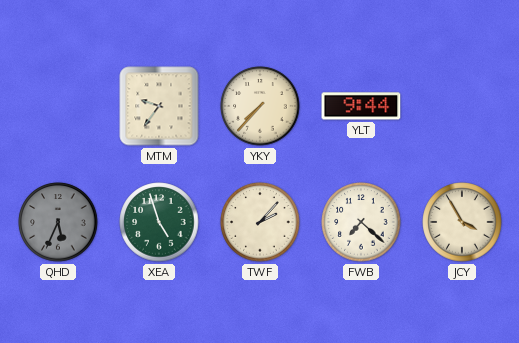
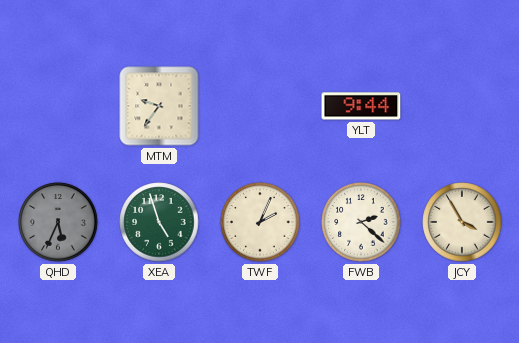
YKY: 7:37 -> none
TWF: 2:07 -> 2:04
FWB: 7:22 -> 2:22
